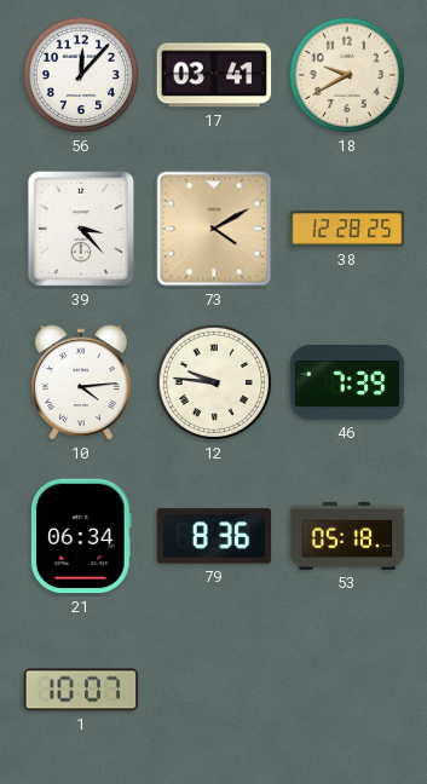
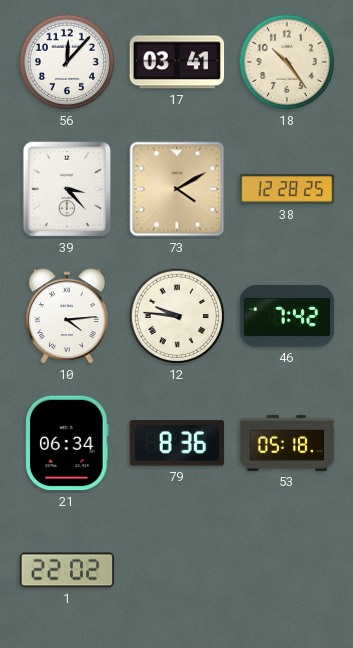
18: 9:40 -> 10:24
46: 7:39 -> 7:42
1: 10:07 -> 22:02
